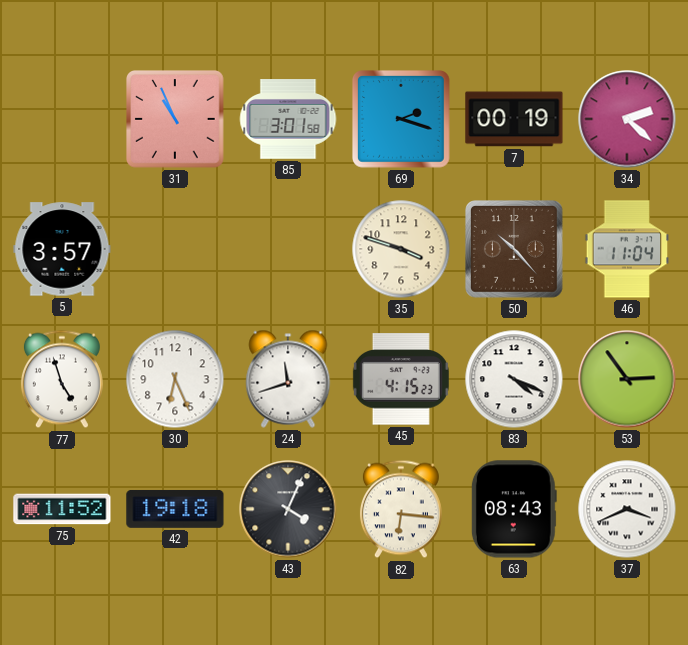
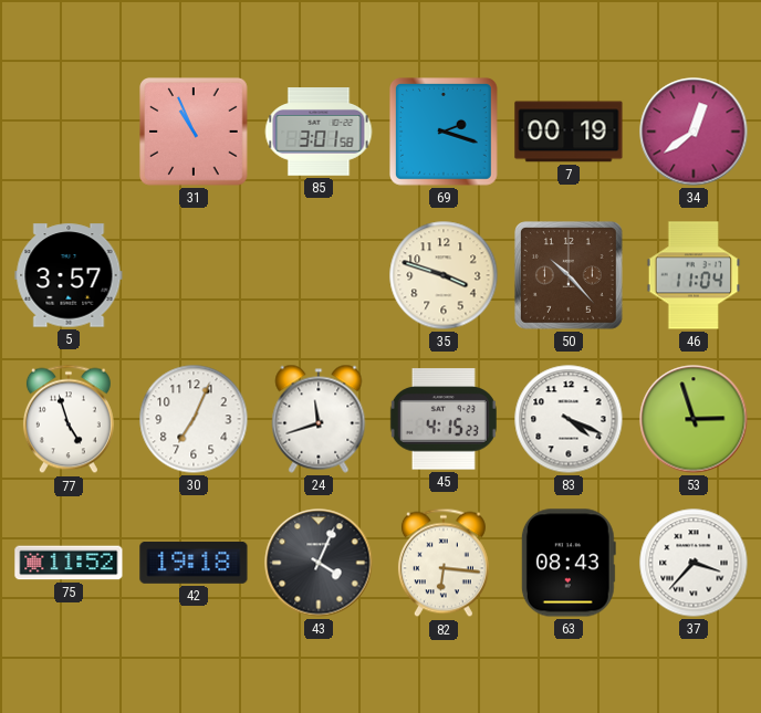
34: 2:22 -> 12:39
30: 6:26 -> 7:04
53: 2:54 -> 2:57
37: 3:41 -> 3:37
